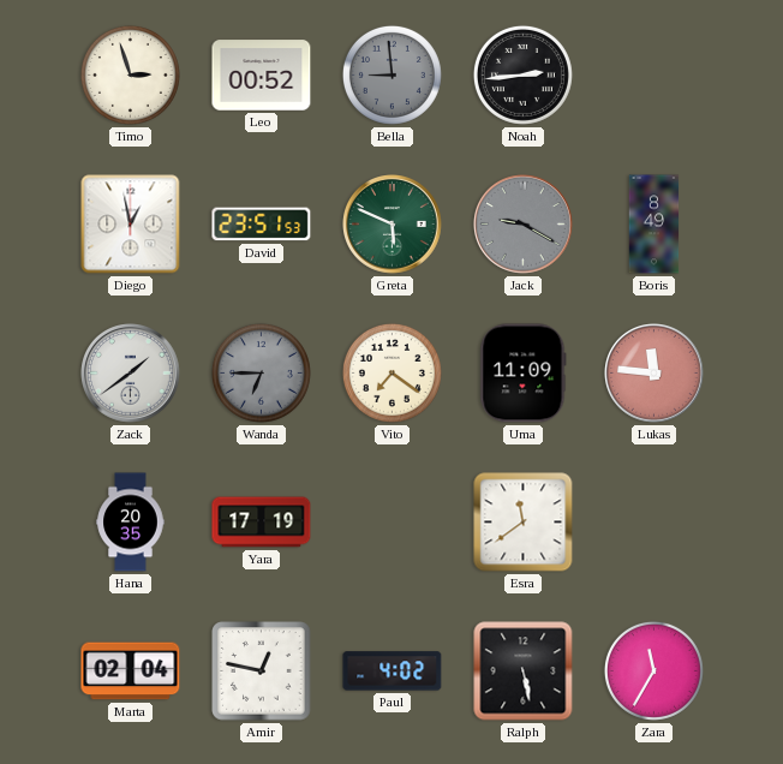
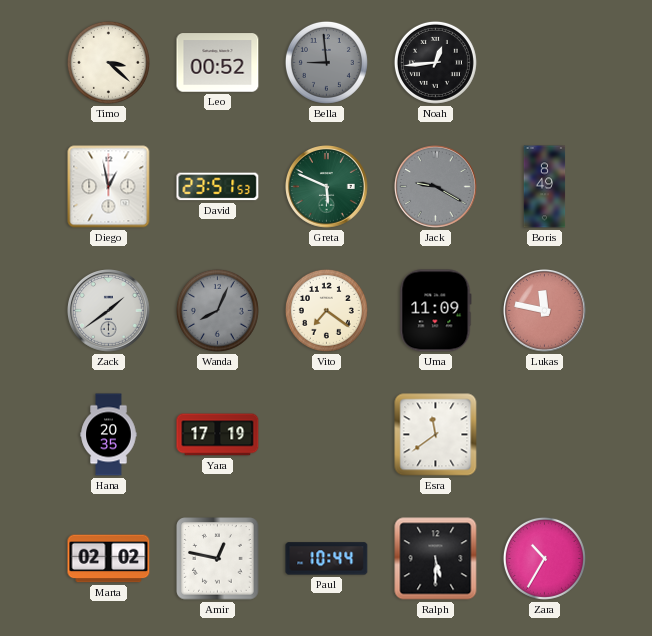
Timo: 2:57 -> 3:22
Noah: 2:44 -> 12:44
Wanda: 6:45 -> 8:04
Lukas: 11:46 -> 11:47
Marta: 02:04 -> 02:02
Paul: 4:02 -> 10:44
Ralph: 5:28 -> 5:30
Zara: 11:35 -> 10:35
